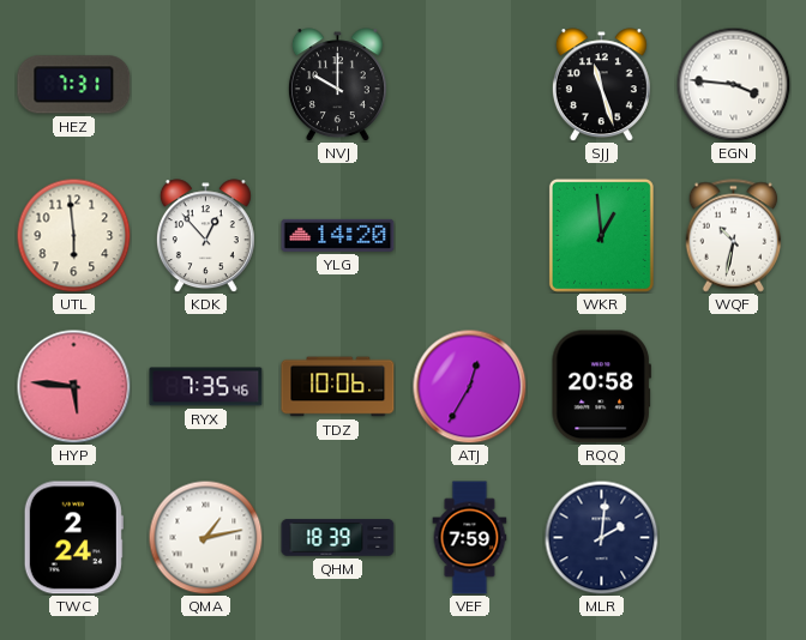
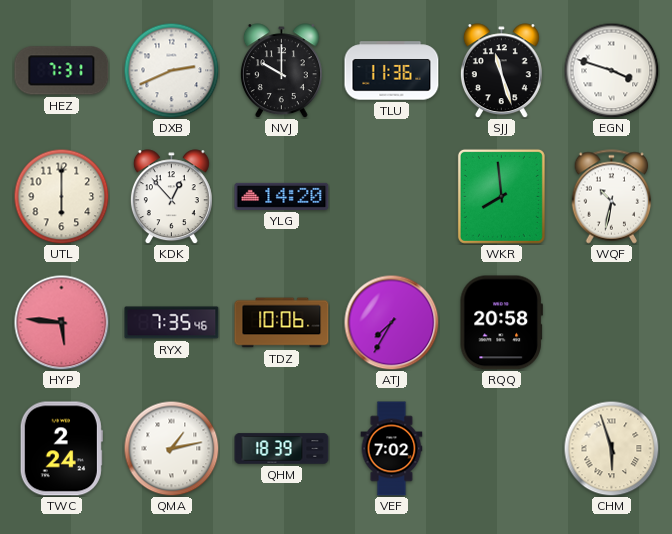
DXB: none -> 2:41
TLU: none -> 11:36
EGN: 3:46 -> 3:48
UTL: 5:59 -> 6:00
WKR: 12:59 -> 7:59
ATJ: 12:35 -> 7:35
VEF: 7:59 -> 7:02
MLR: 2:01 -> none
CHM: none -> 5:57
